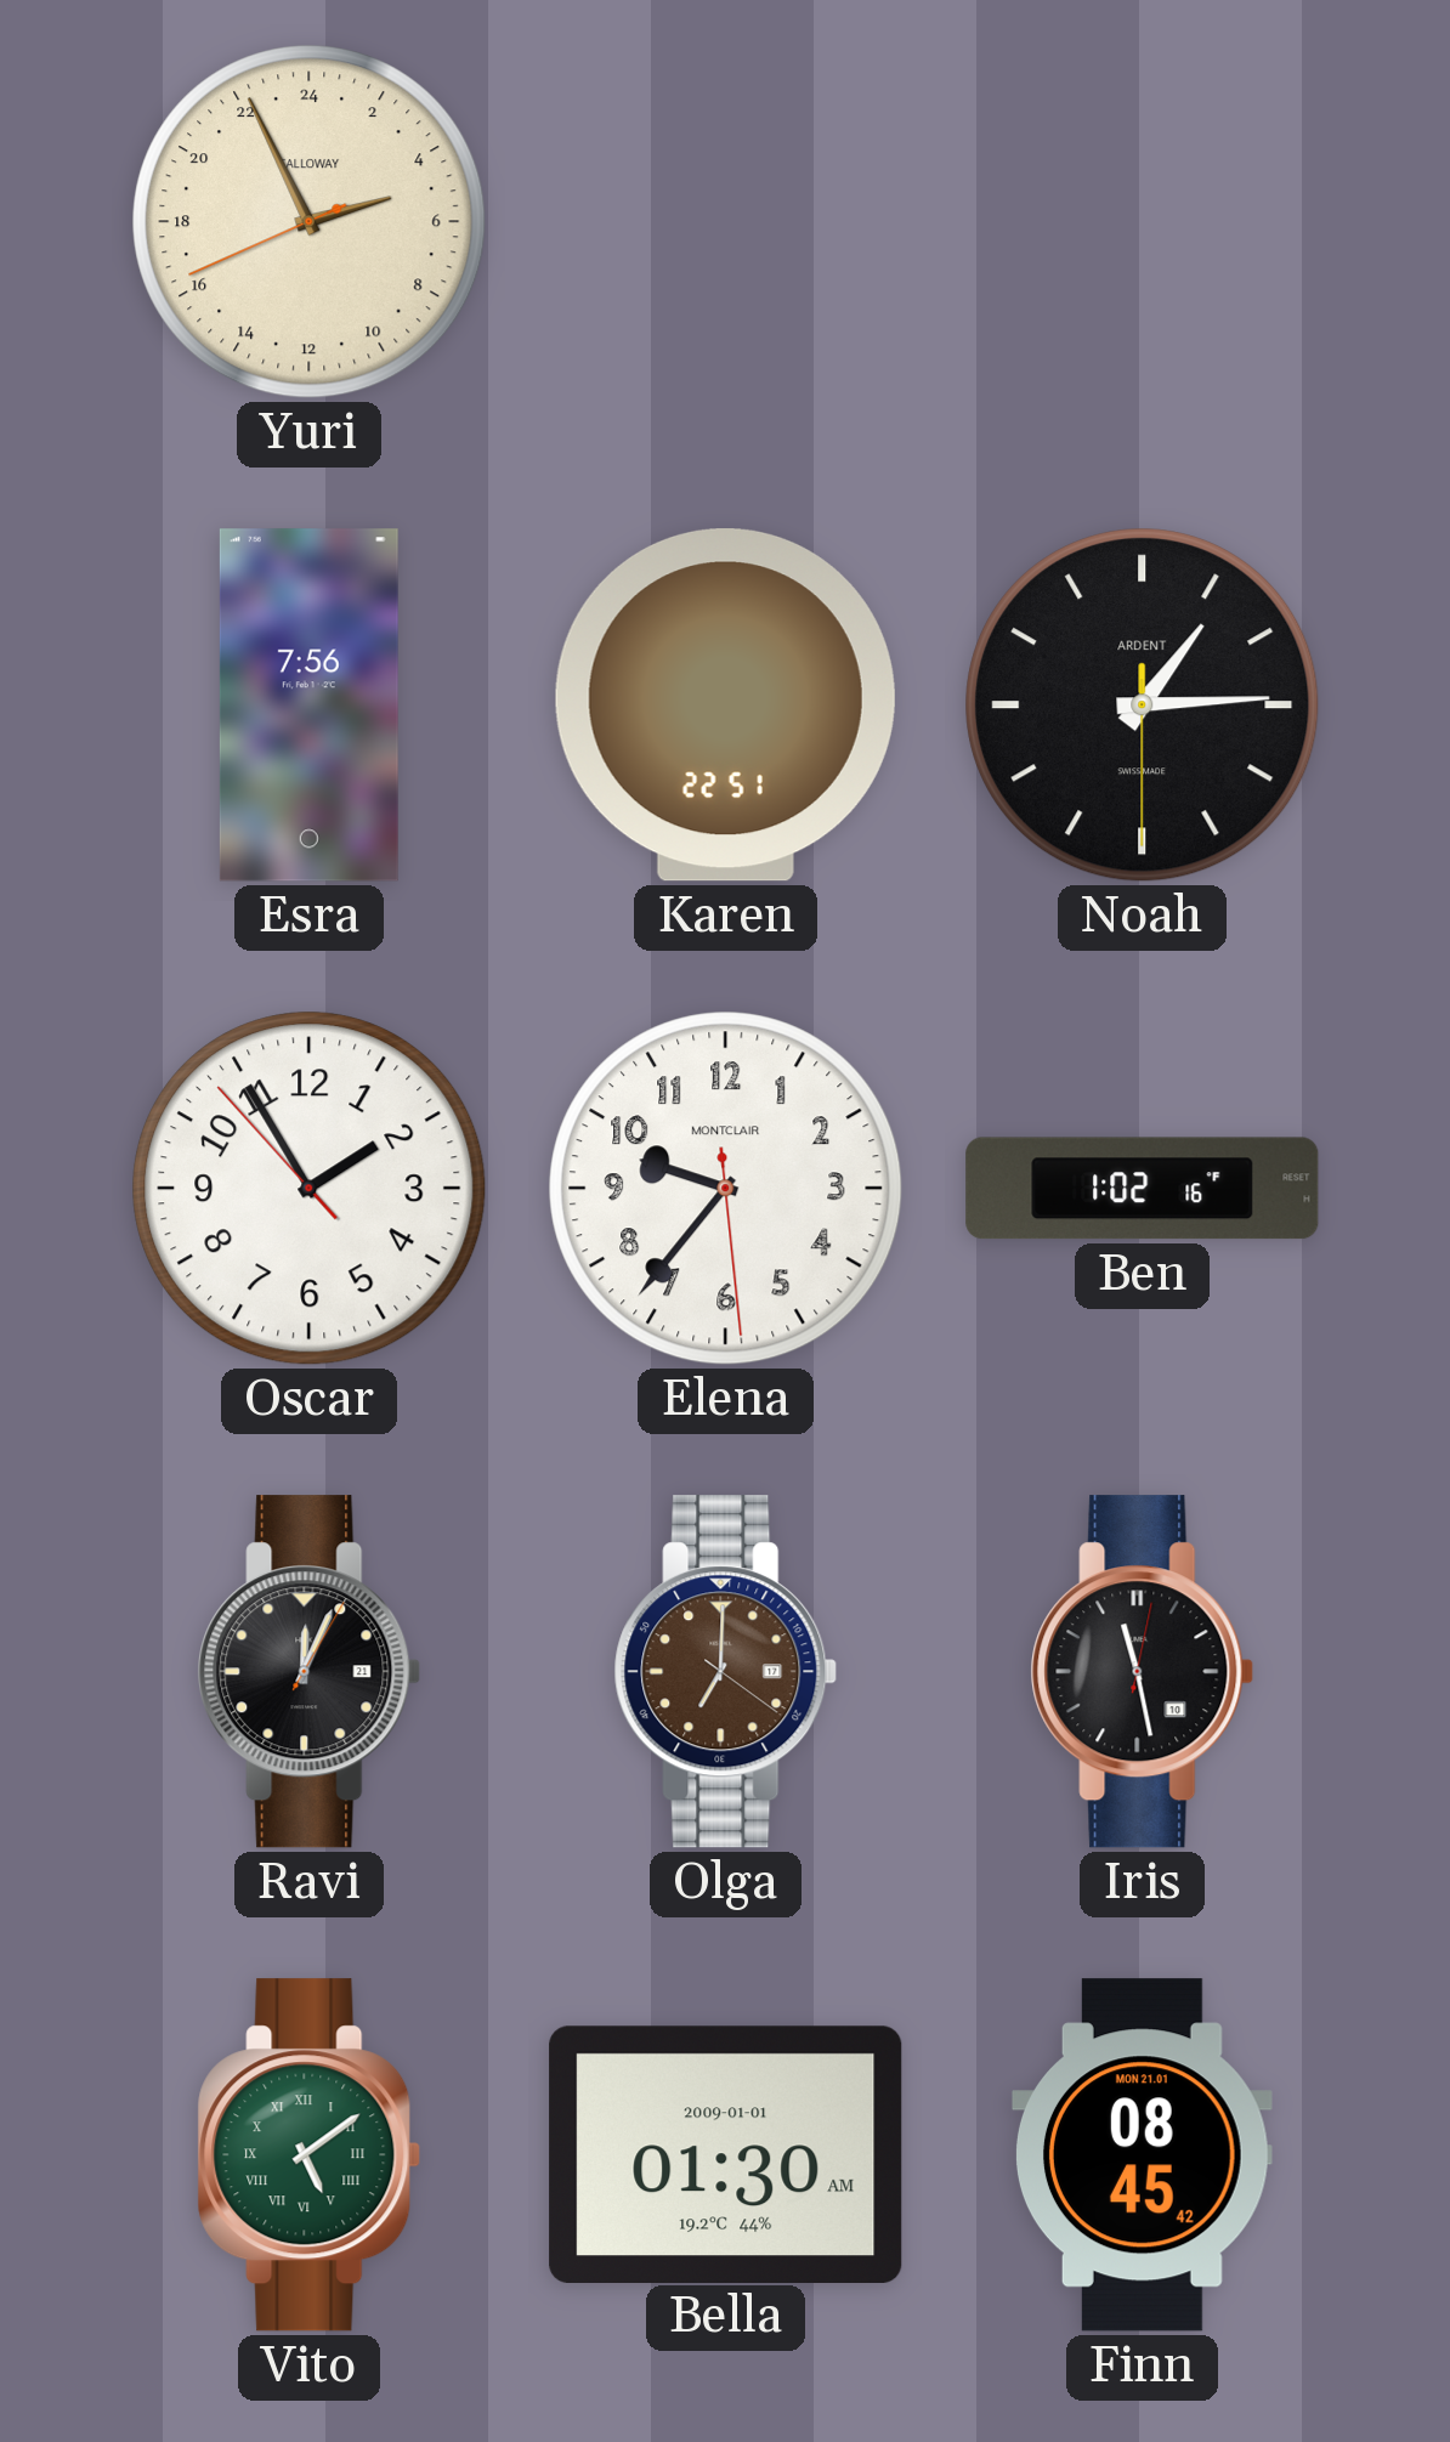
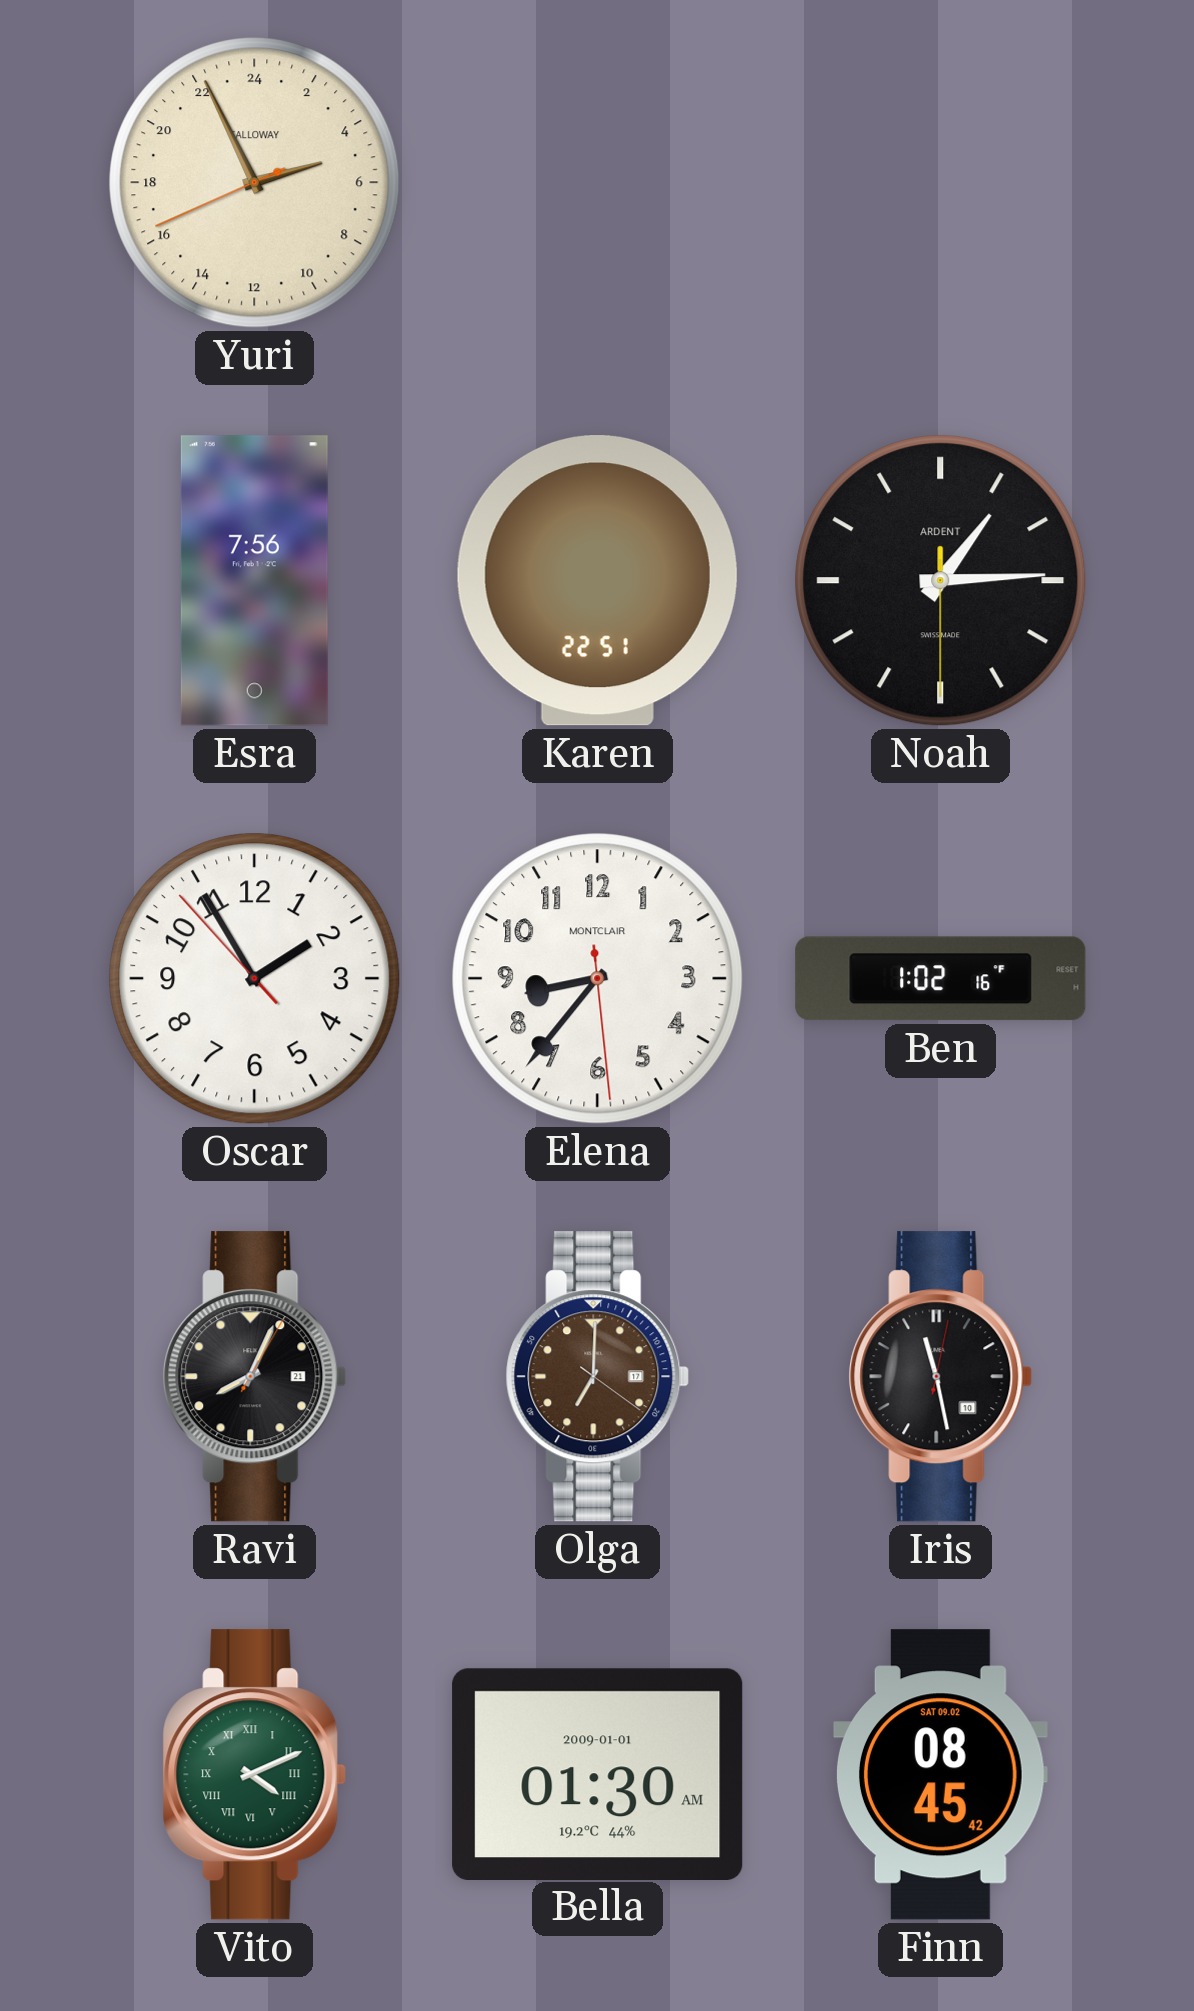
Elena: 9:36 -> 8:36
Ravi: 12:04 -> 8:04
Vito: 5:09 -> 4:11
Finn date: MON 21.01 -> SAT 09.02
